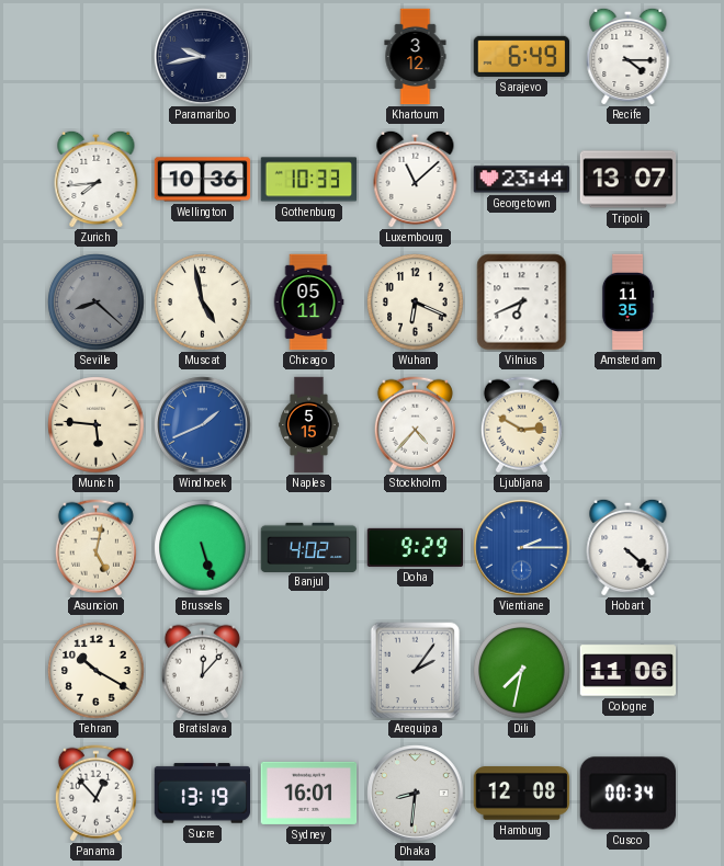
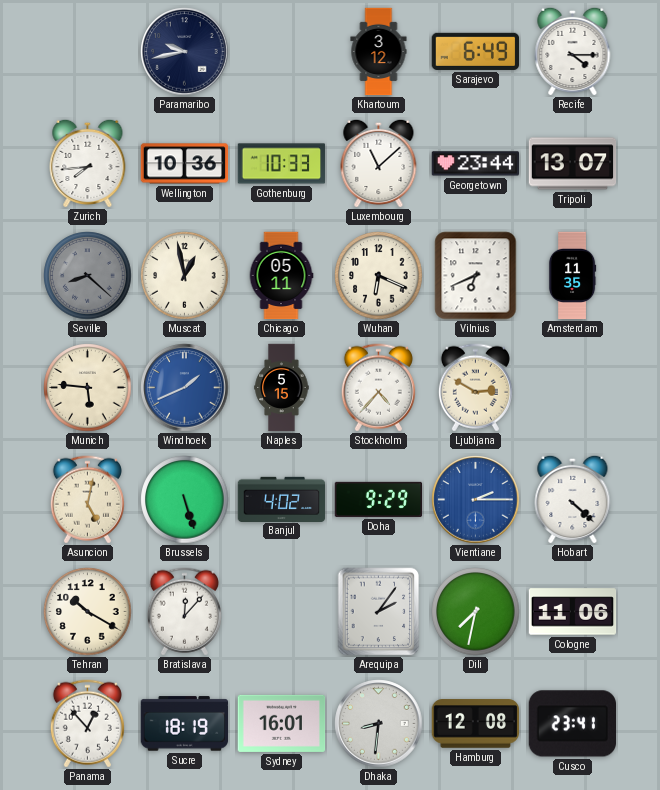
Muscat: 4:58 -> 12:58
Sucre: 13:19 -> 18:19
Cusco: 00:34 -> 23:41
